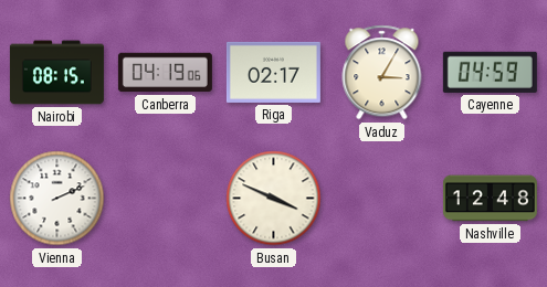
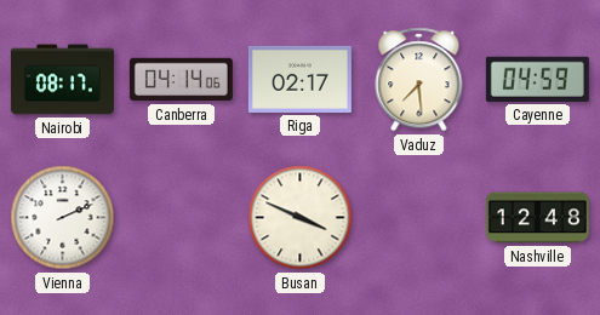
Nairobi: 08:15 -> 08:17
Canberra: 04:19 -> 04:14
Vaduz: 3:05 -> 7:29
